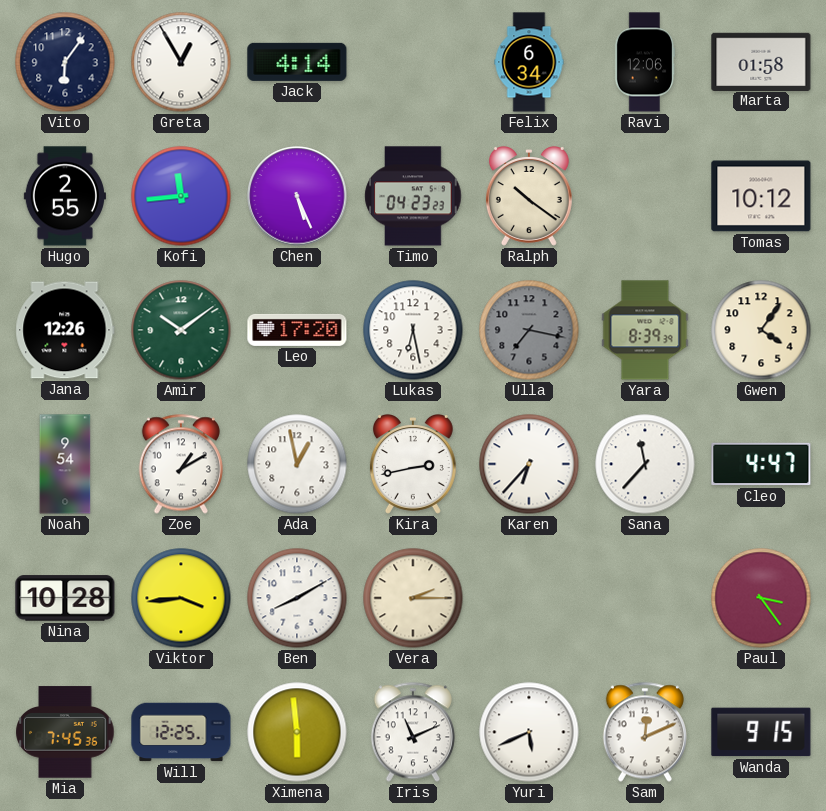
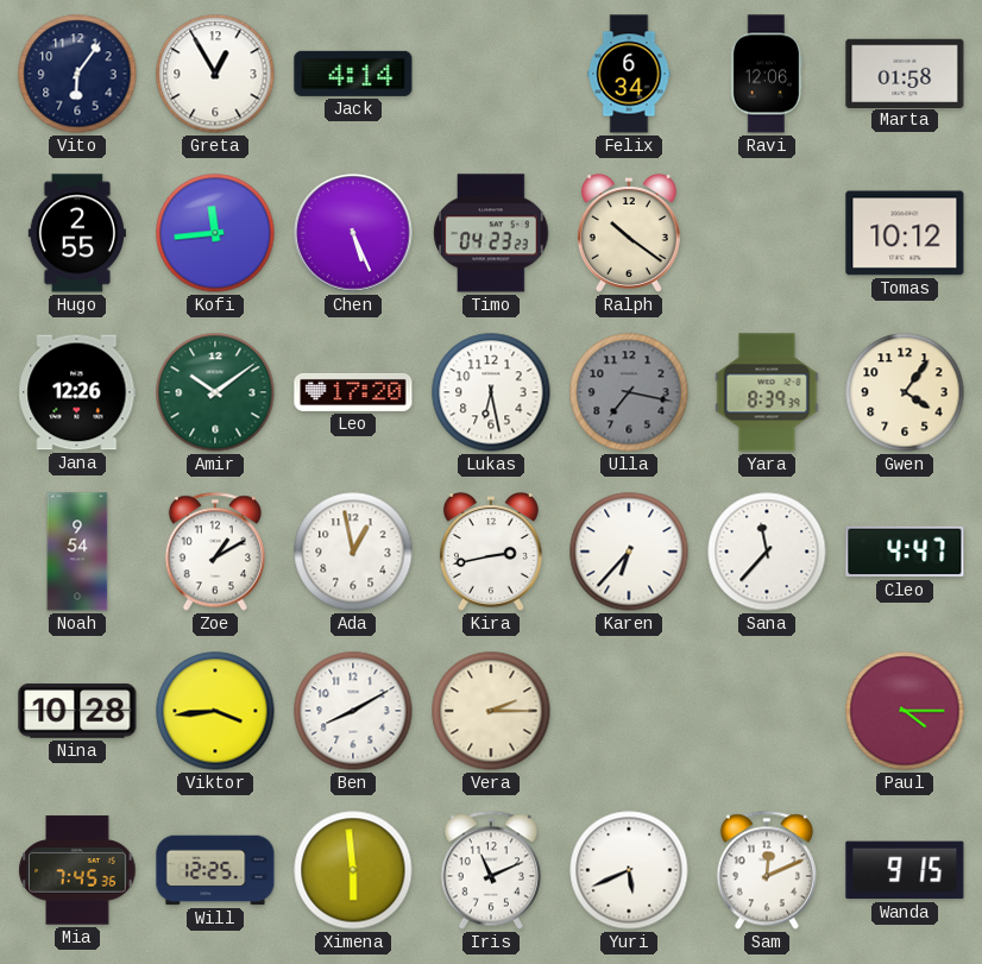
Paul: 3:24 -> 4:15
